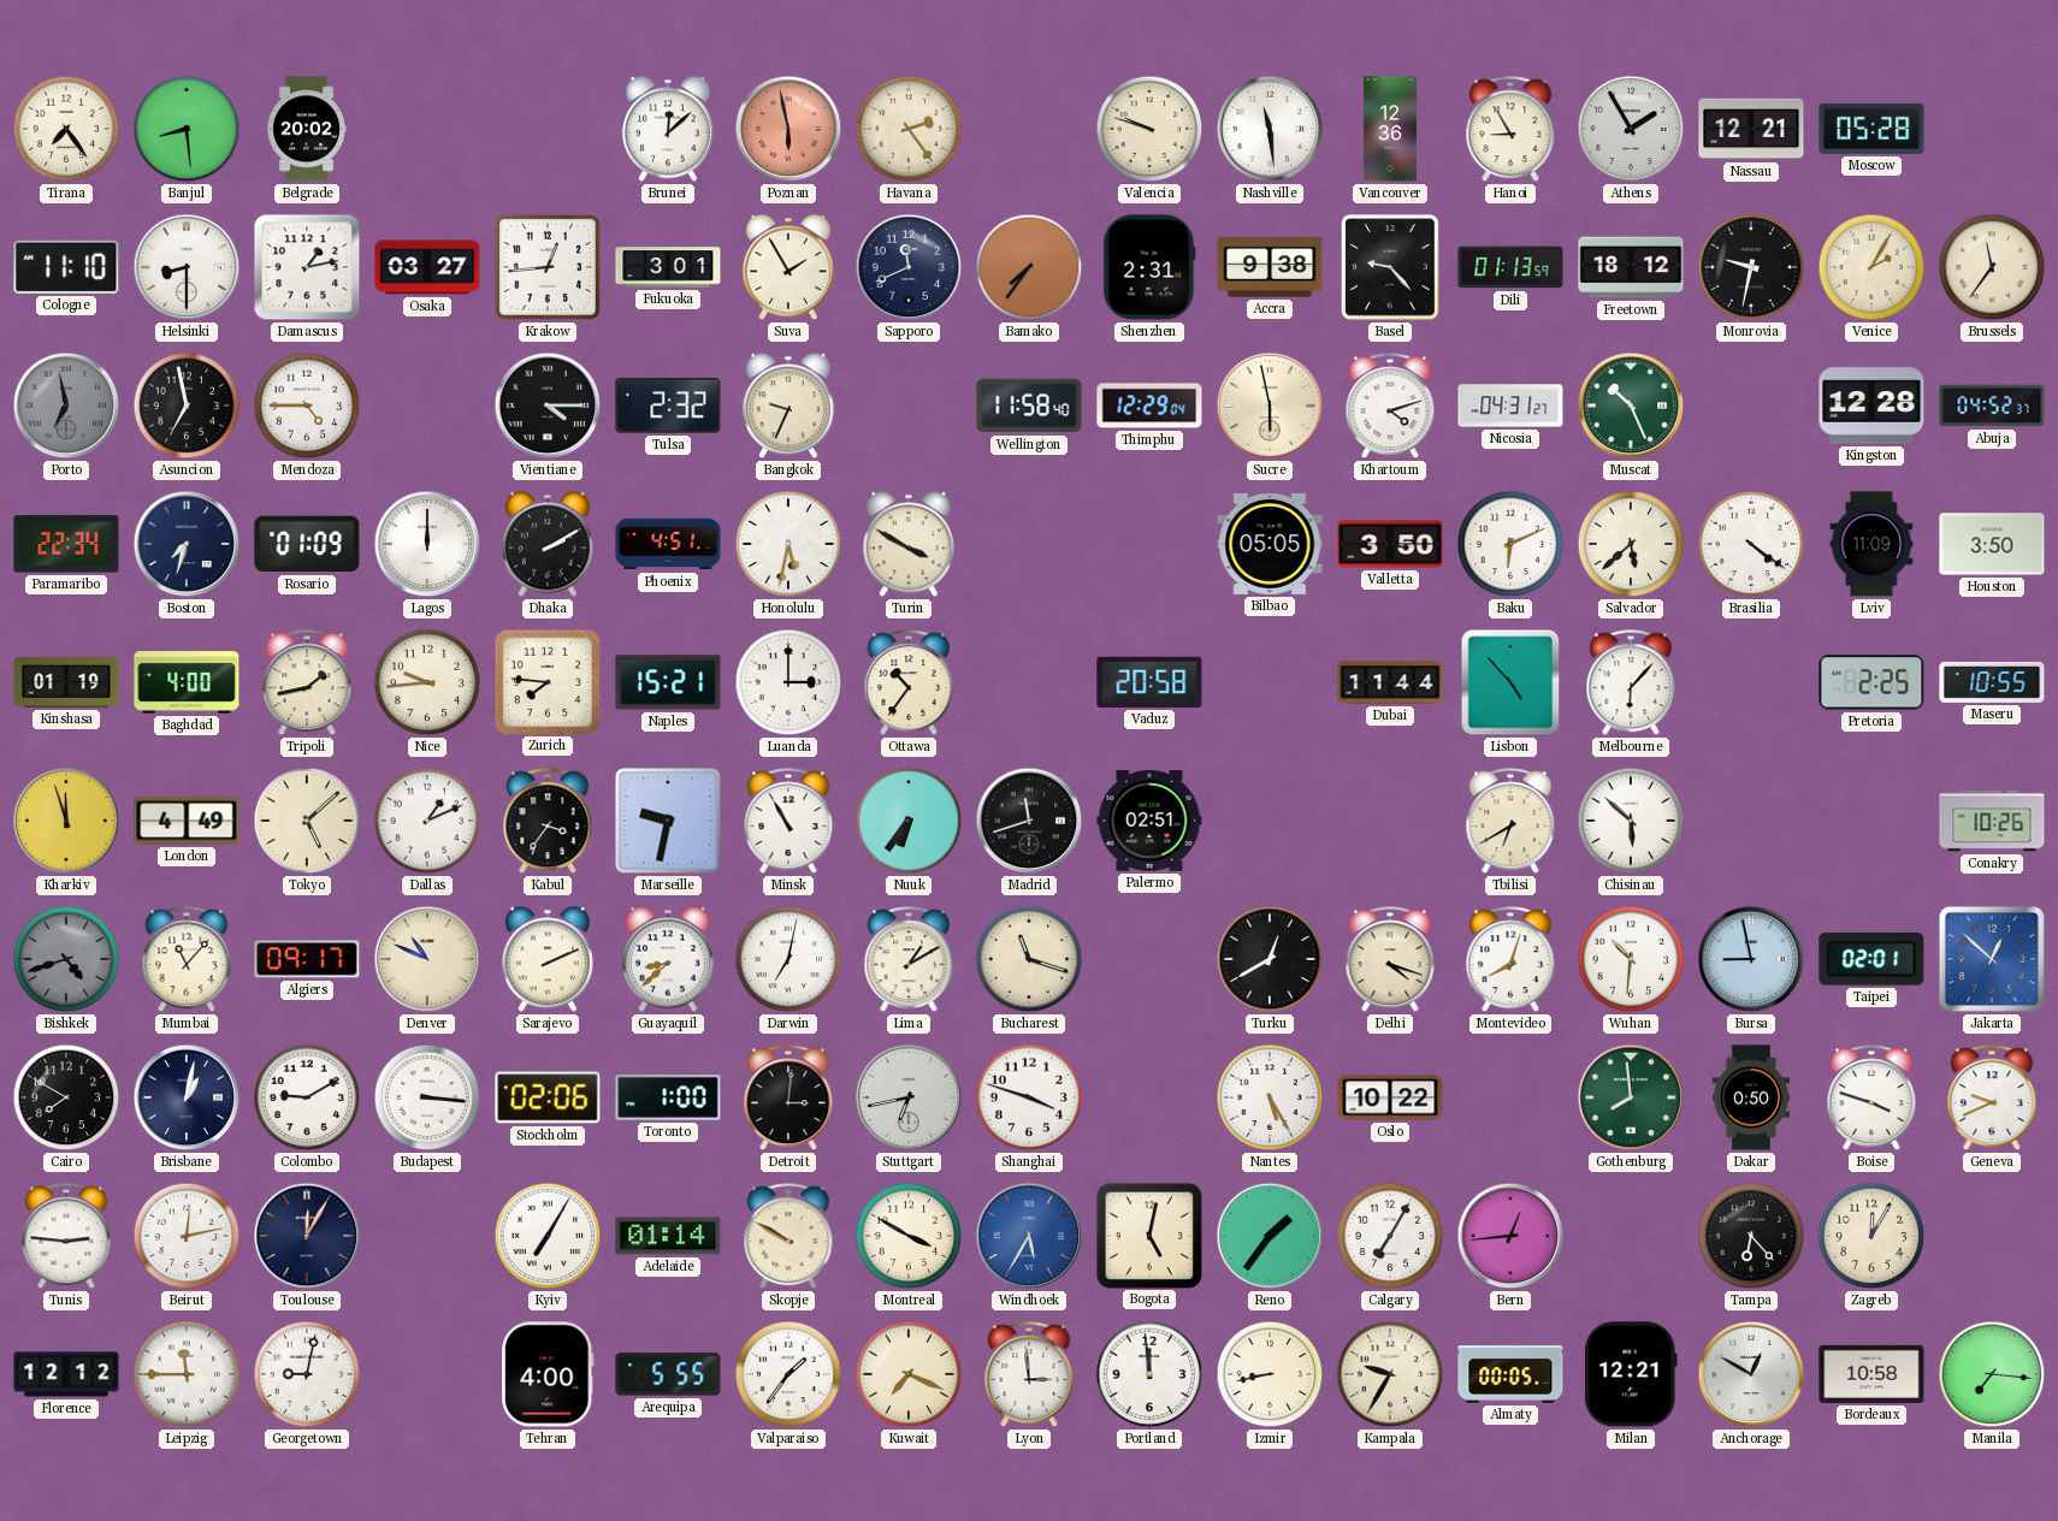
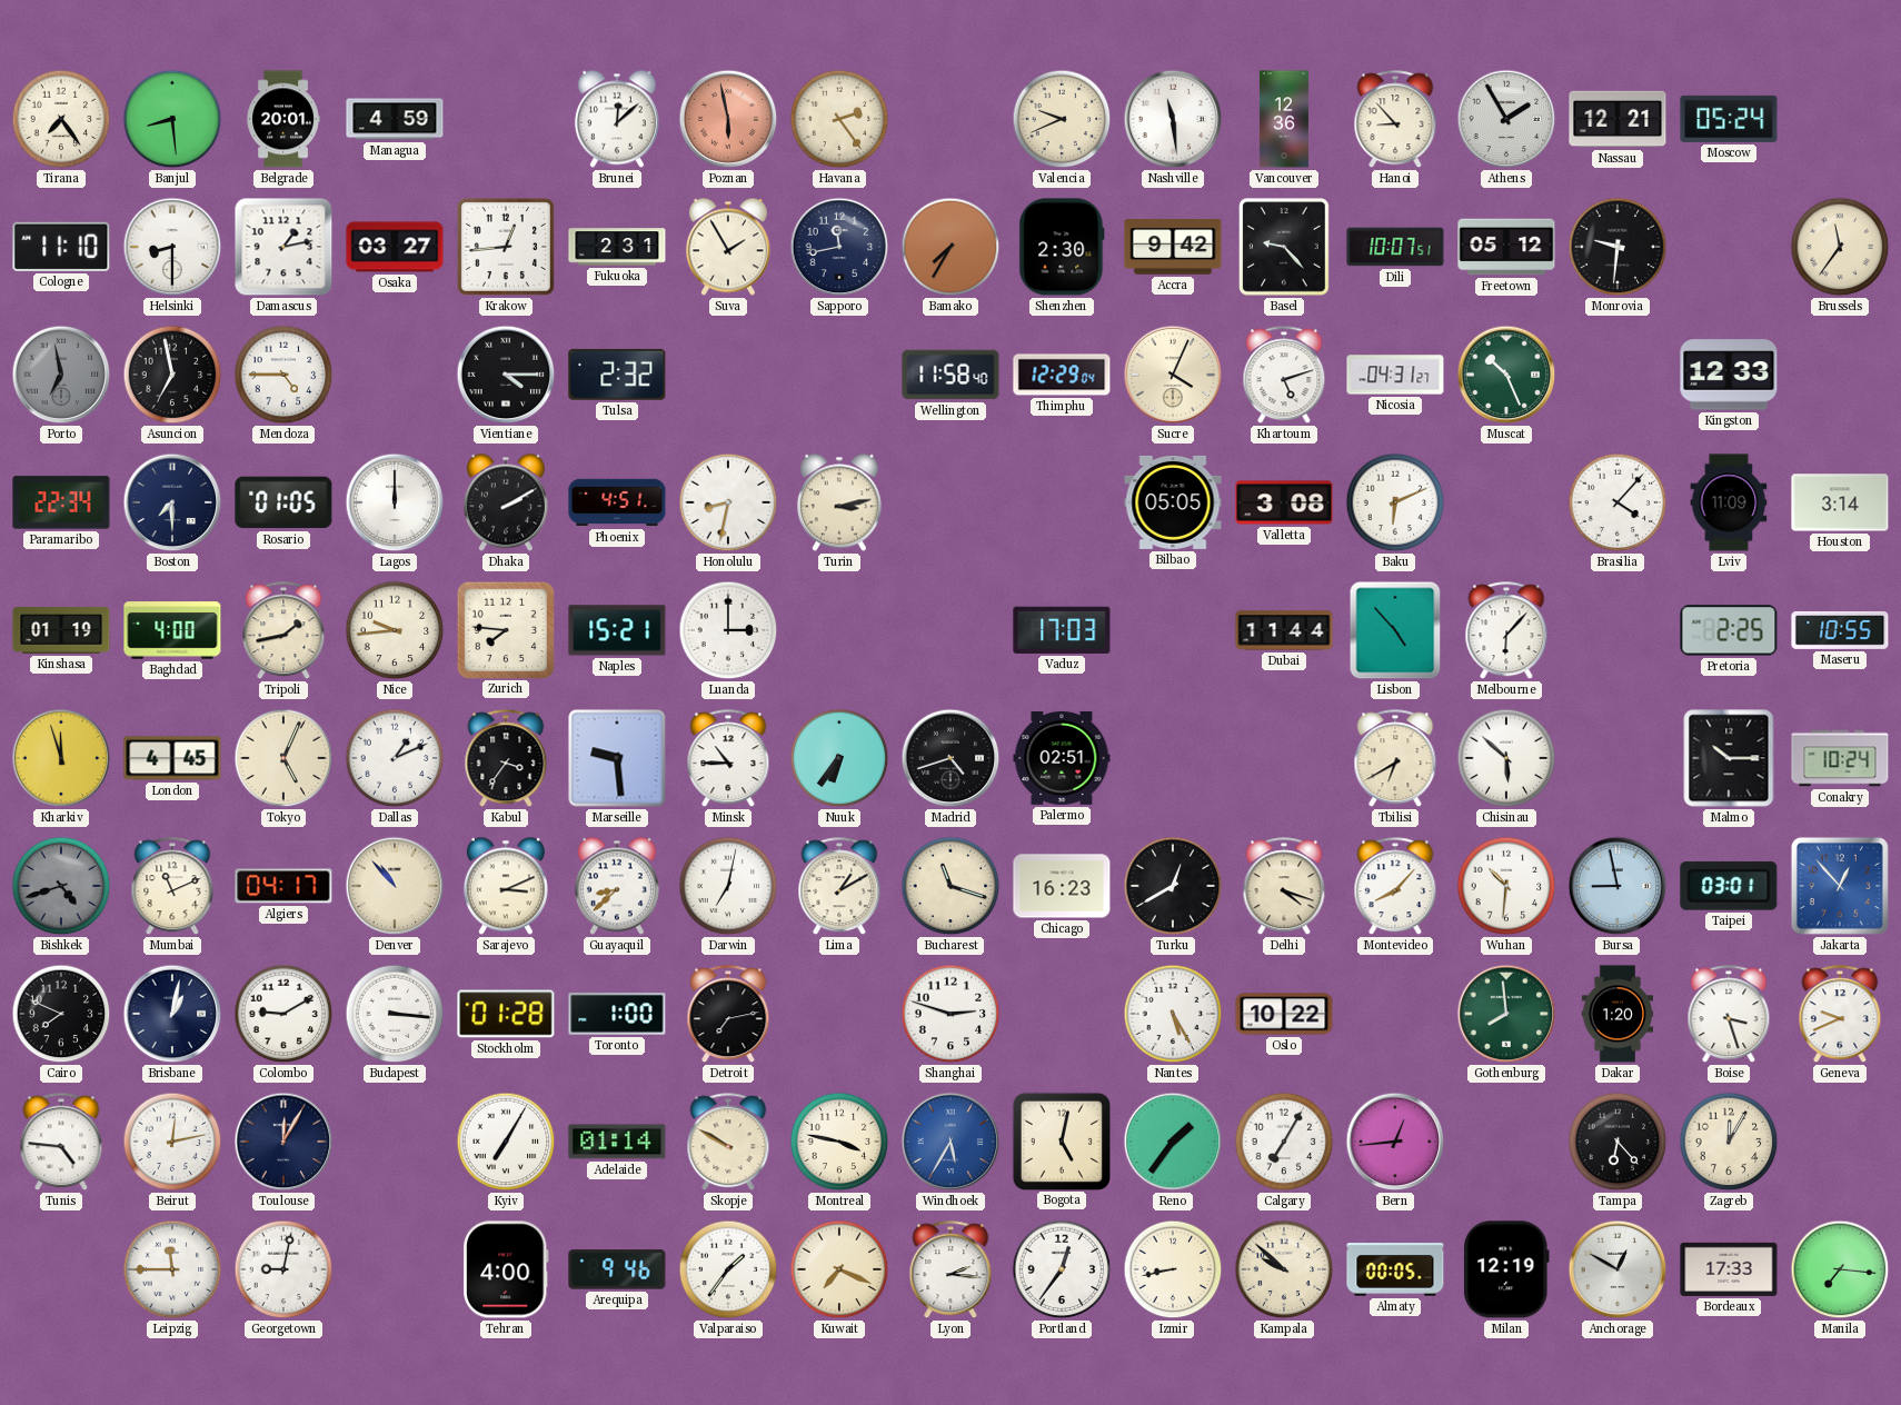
Belgrade: 20:02 -> 20:01
Managua: none -> 4:59
Valencia: 9:48 -> 9:41
Hanoi: 8:55 -> 8:53
Moscow: 05:28 -> 05:24
Fukuoka: 3:01 -> 2:31
Sapporo: 11:41 -> 11:43
Bamako: 7:36 -> 7:35
Shenzhen: 2:31 -> 2:30
Accra: 9:38 -> 9:42
Dili: 01:13 -> 10:07
Freetown: 18:12 -> 05:12
Monrovia: 9:32 -> 9:31
Venice: 2:05 -> none
Bangkok: 9:34 -> none
Sucre: 5:58 -> 4:04
Khartoum: 4:12 -> 5:12
Kingston: 12:28 -> 12:33
Abuja: 04:52 -> none
Boston: 7:33 -> 7:30
Rosario: 01:09 -> 01:05
Honolulu: 5:32 -> 8:32
Turin: 3:50 -> 3:13
Valletta: 3:50 -> 3:08
Salvador: 5:38 -> none
Brasilia: 4:21 -> 4:07
Houston: 3:50 -> 3:14
Ottawa: 10:36 -> none
Vaduz: 20:58 -> 17:03
London: 4:49 -> 4:45
Tokyo: 5:08 -> 5:04
Marseille: 9:32 -> 9:29
Minsk: 10:55 -> 10:45
Madrid: 11:42 -> 4:42
Malmo: none -> 10:15
Conakry: 10:26 -> 10:24
Mumbai: 11:07 -> 11:11
Algiers: 09:17 -> 04:17
Denver: 10:49 -> 10:53
Sarajevo: 2:11 -> 3:11
Chicago: none -> 16:23
Montevideo: 8:03 -> 8:07
Taipei: 02:01 -> 03:01
Jakarta: 12:52 -> 12:53
Cairo: 7:50 -> 7:49
Stockholm: 02:06 -> 01:28
Detroit: 3:01 -> 7:13
Stuttgart: 6:43 -> none
Shanghai: 3:48 -> 2:48
Dakar: 0:50 -> 1:20
Boise: 3:48 -> 3:27
Tunis: 2:46 -> 4:46
Montreal: 3:50 -> 3:47
Florence: 12:12 -> none
Arequipa: 5:55 -> 9:46
Lyon: 2:59 -> 2:16
Portland: 11:59 -> 12:36
Kampala: 9:35 -> 9:52
Milan: 12:21 -> 12:19
Bordeaux: 10:58 -> 17:33
